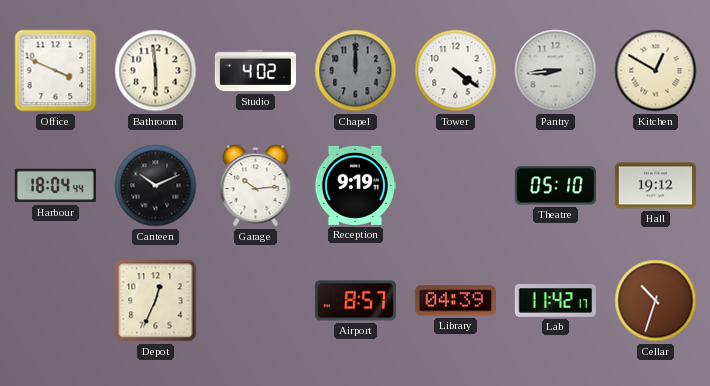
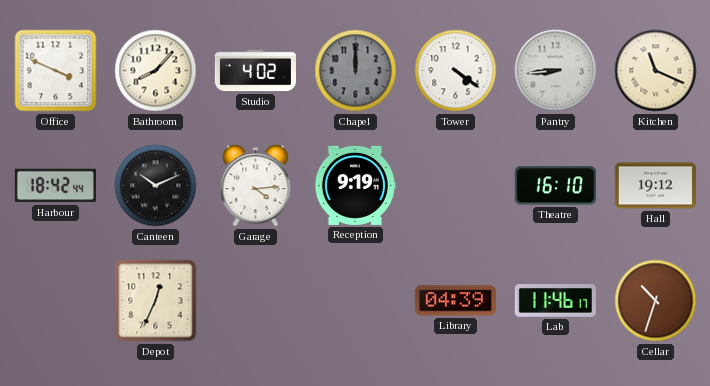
Bathroom: 5:59 -> 8:07
Kitchen: 12:50 -> 11:19
Harbour: 18:04 -> 18:42
Garage: 10:14 -> 4:14
Theatre: 05:10 -> 16:10
Airport: 8:57 -> none
Lab: 11:42 -> 11:46
